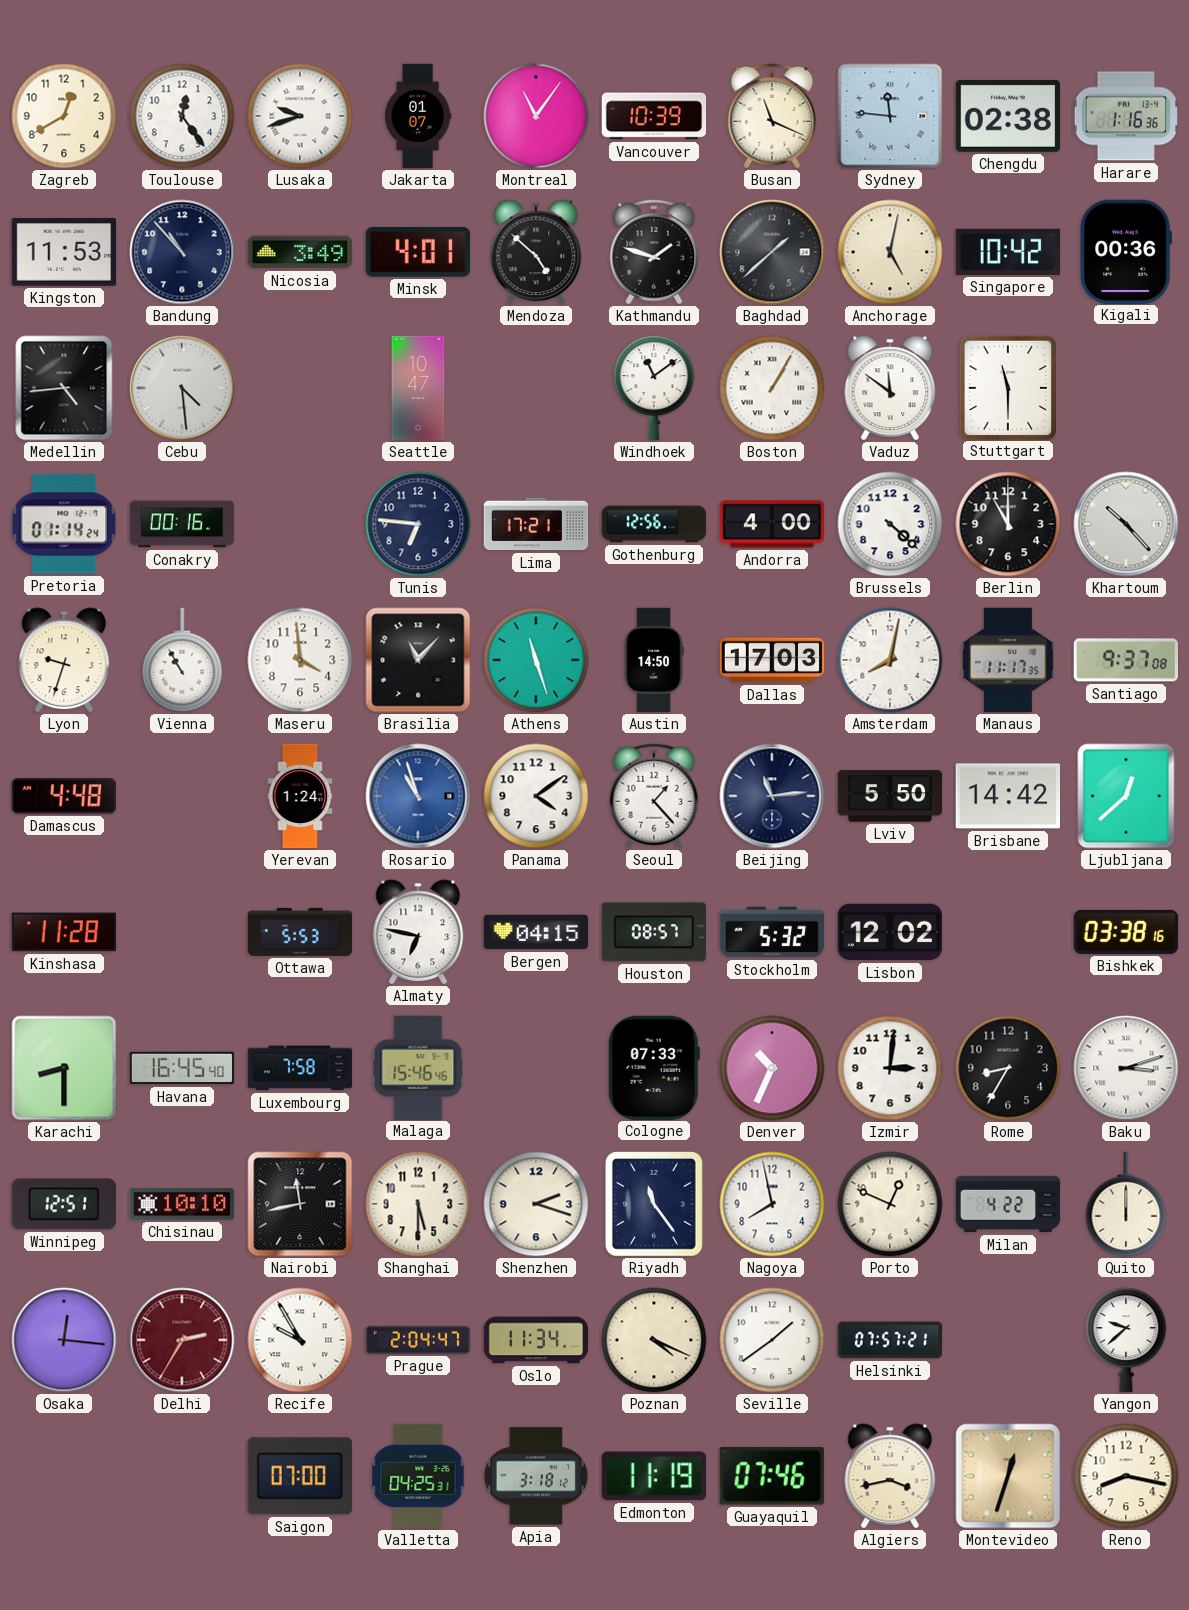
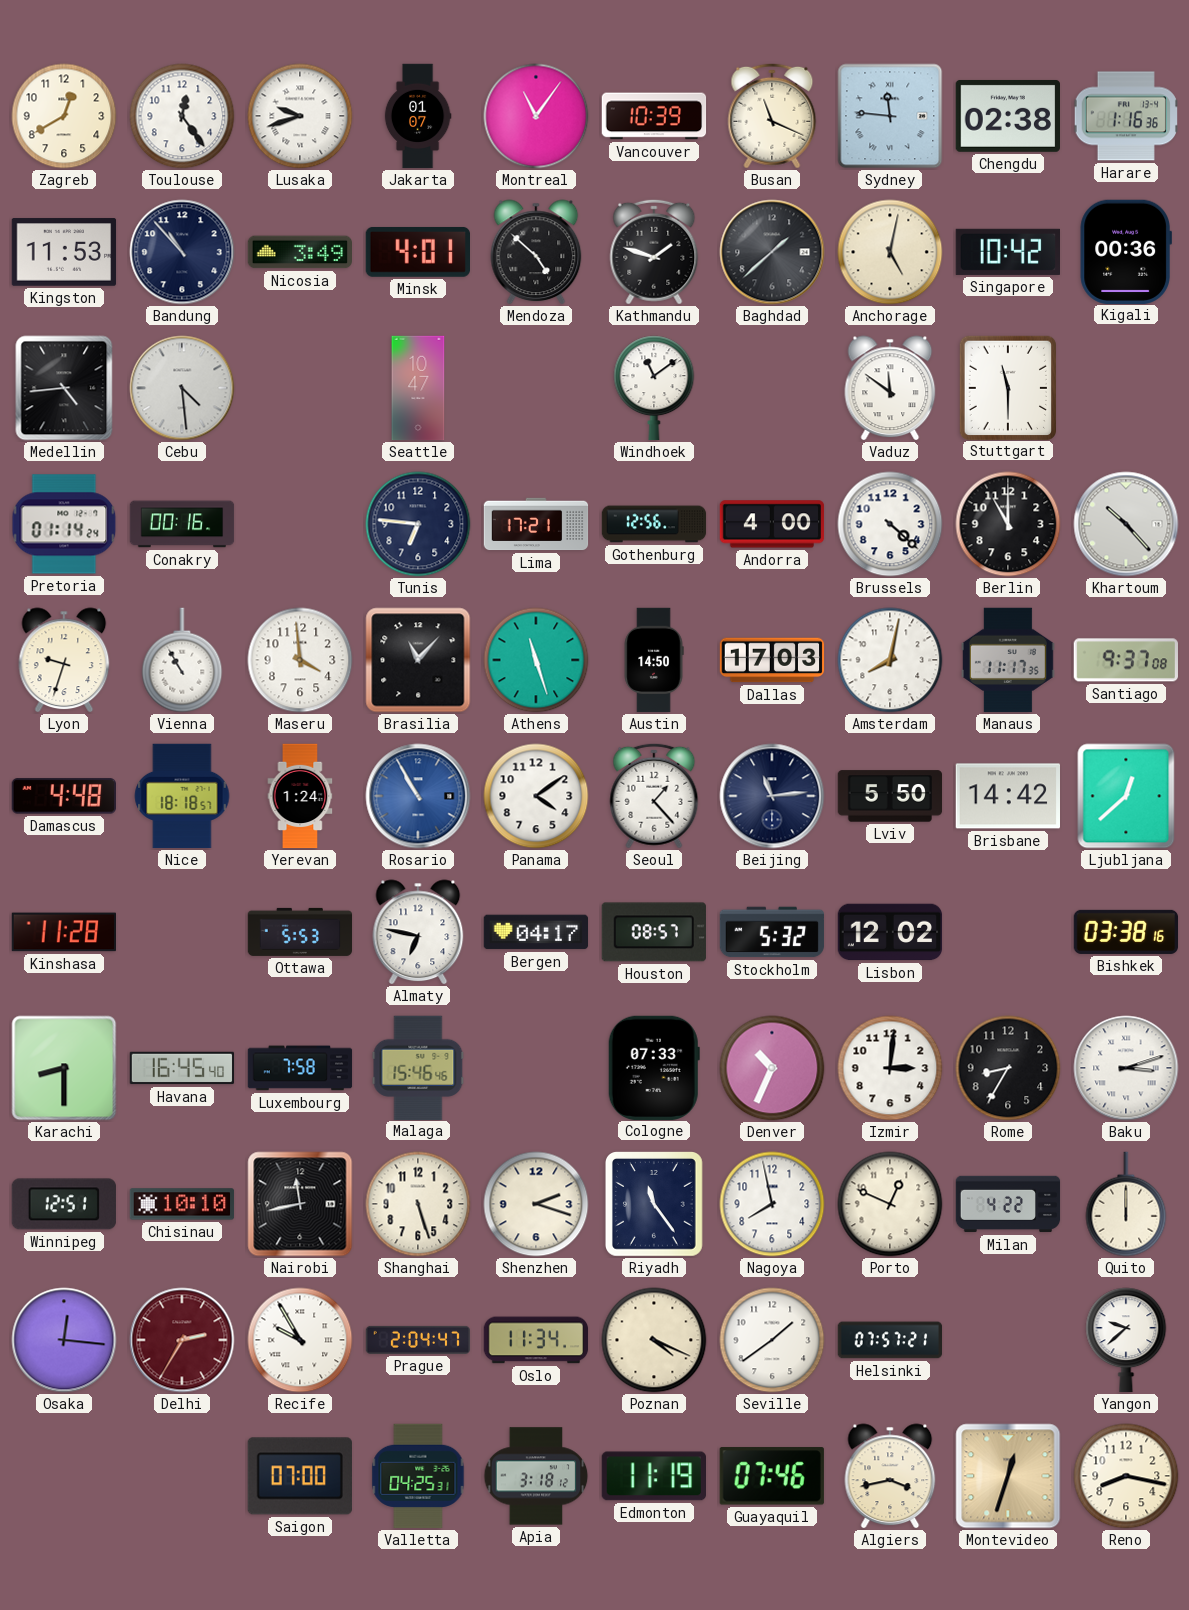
Boston: 1:05 -> none
Nice: none -> 18:18
Rosario: 10:57 -> 10:55
Bergen: 04:15 -> 04:17
Shanghai: 5:30 -> 5:27
